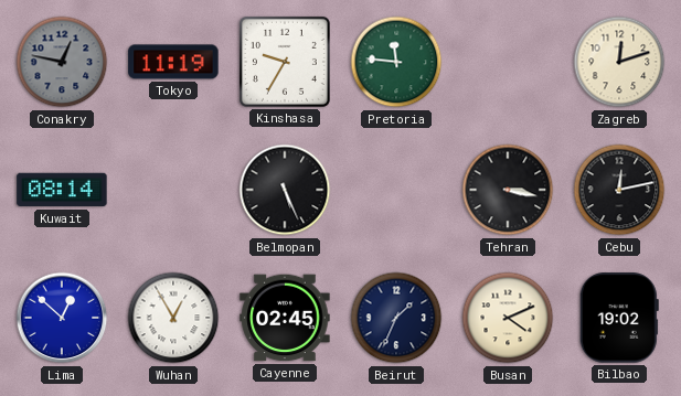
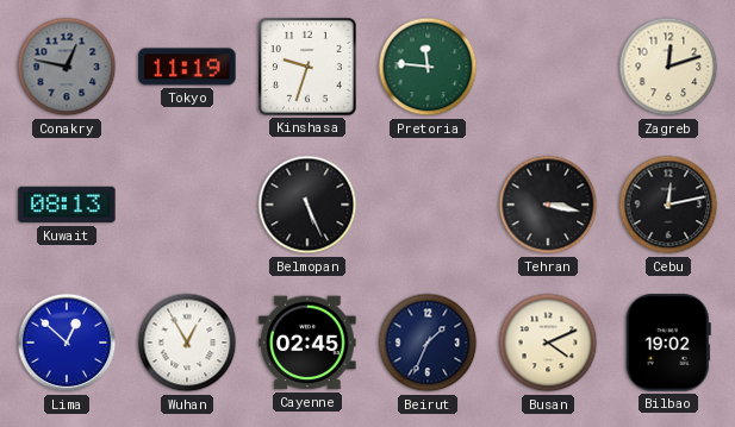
Kinshasa: 9:35 -> 9:33
Kuwait: 08:14 -> 08:13
